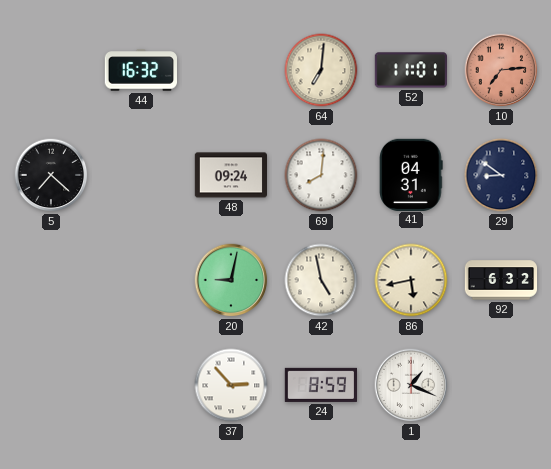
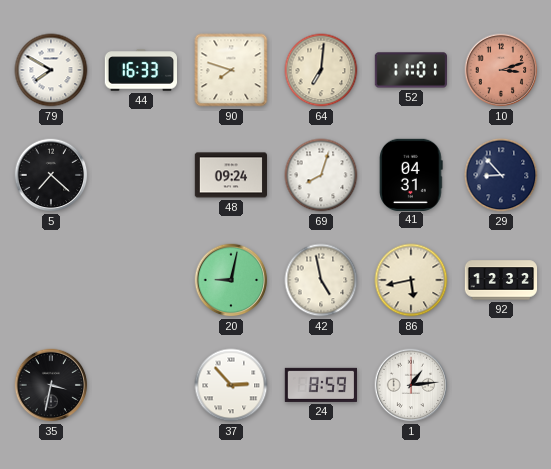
79: none -> 7:50
44: 16:32 -> 16:33
90: none -> 7:48
10: 7:14 -> 3:12
69: 8:01 -> 8:03
29: 8:51 -> 8:53
92: 6:32 -> 12:32
35: none -> 3:32
1: 1:19 -> 1:14
